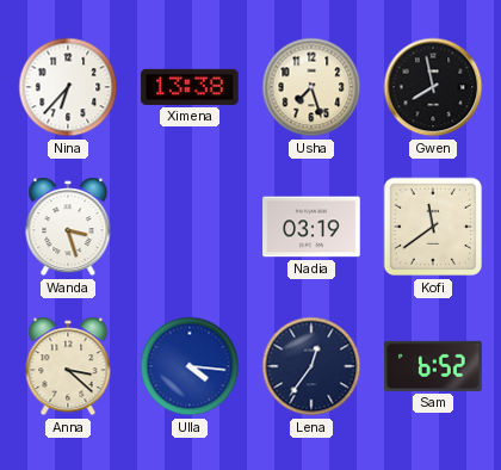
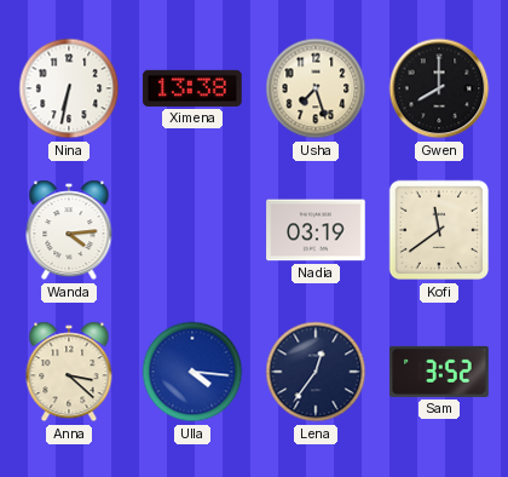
Nina: 6:37 -> 6:32
Gwen: 7:58 -> 8:00
Wanda: 3:27 -> 4:14
Sam: 6:52 -> 3:52
